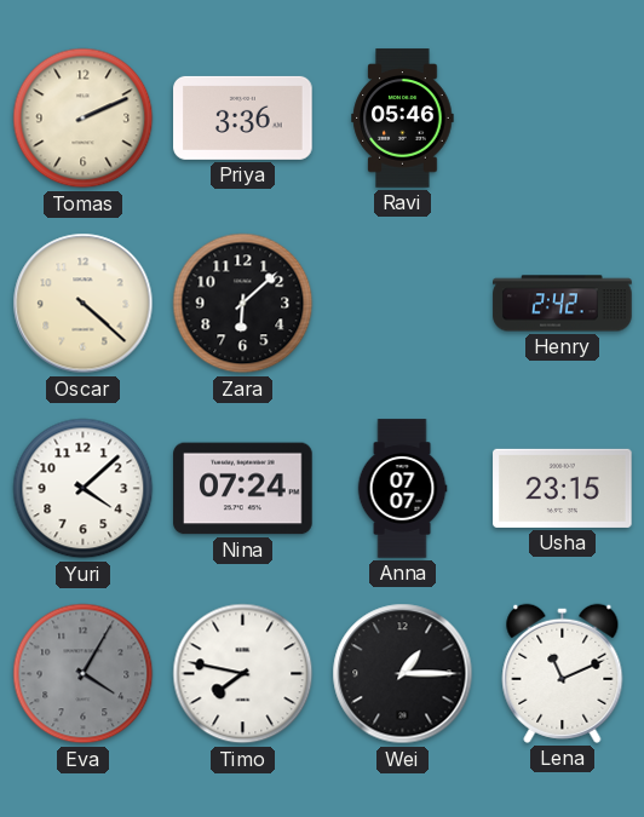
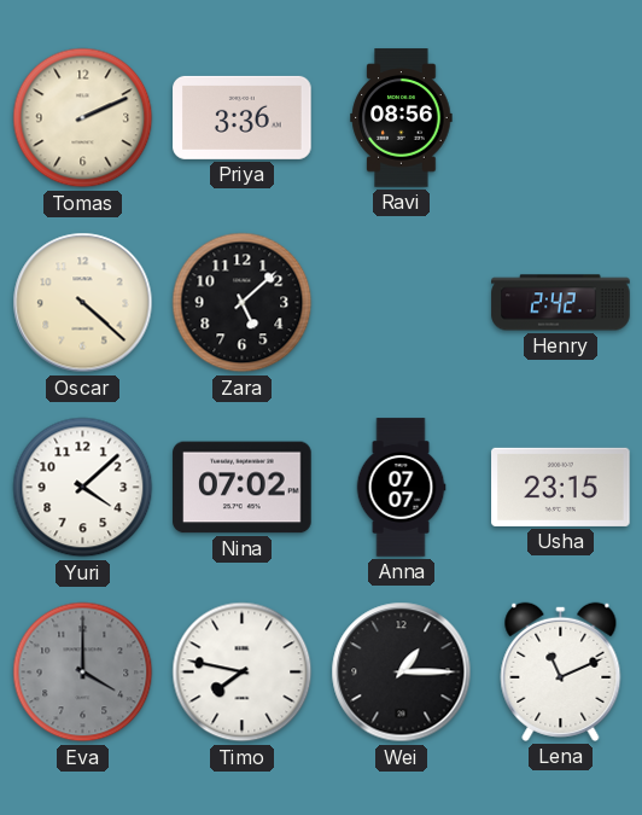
Ravi: 05:46 -> 08:56
Zara: 6:08 -> 5:08
Nina: 07:24 -> 07:02
Eva: 4:05 -> 4:00
